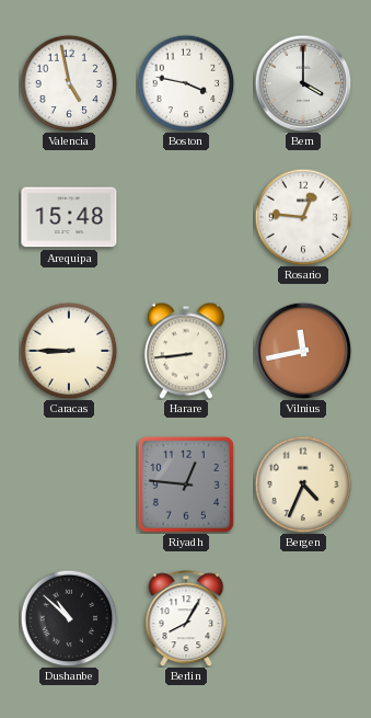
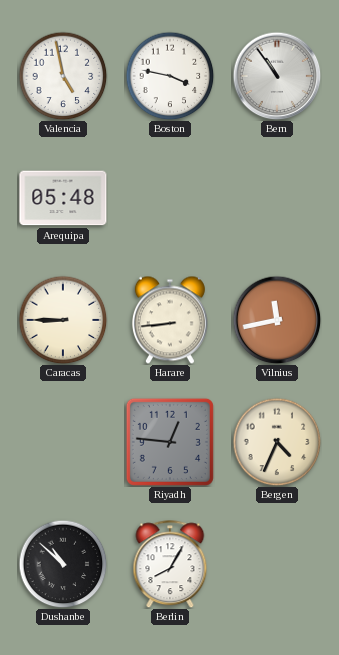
Bern: 4:00 -> 10:54
Arequipa: 15:48 -> 05:48
Rosario: 12:46 -> none
